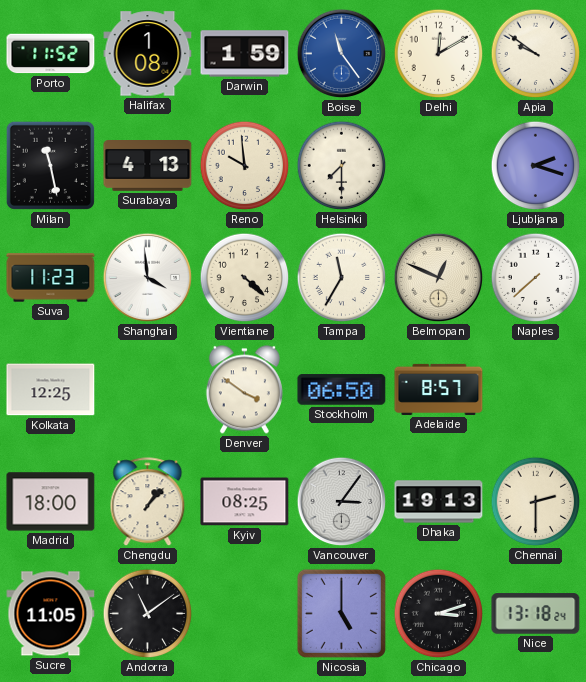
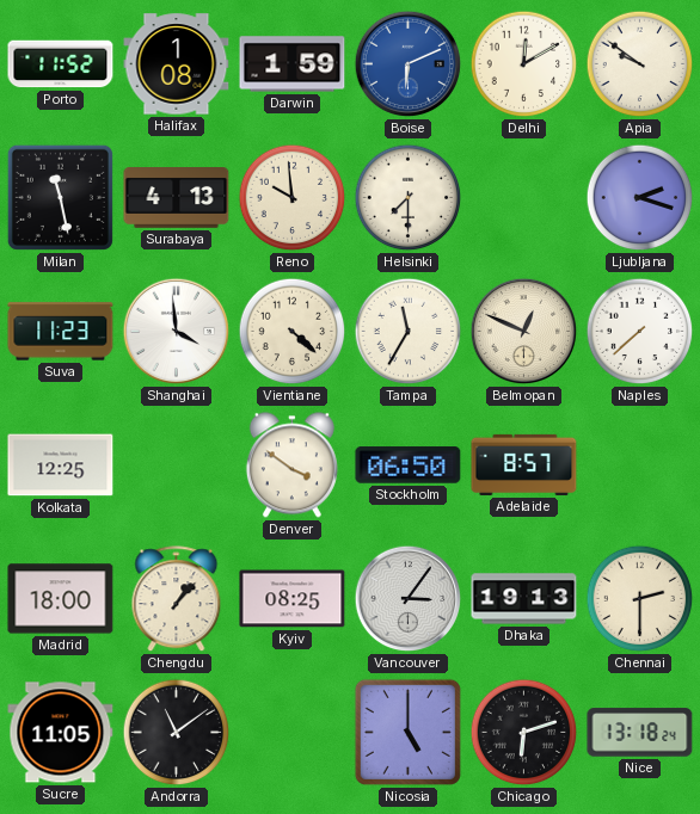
Boise: 11:24 -> 6:11
Chicago: 3:12 -> 6:12
